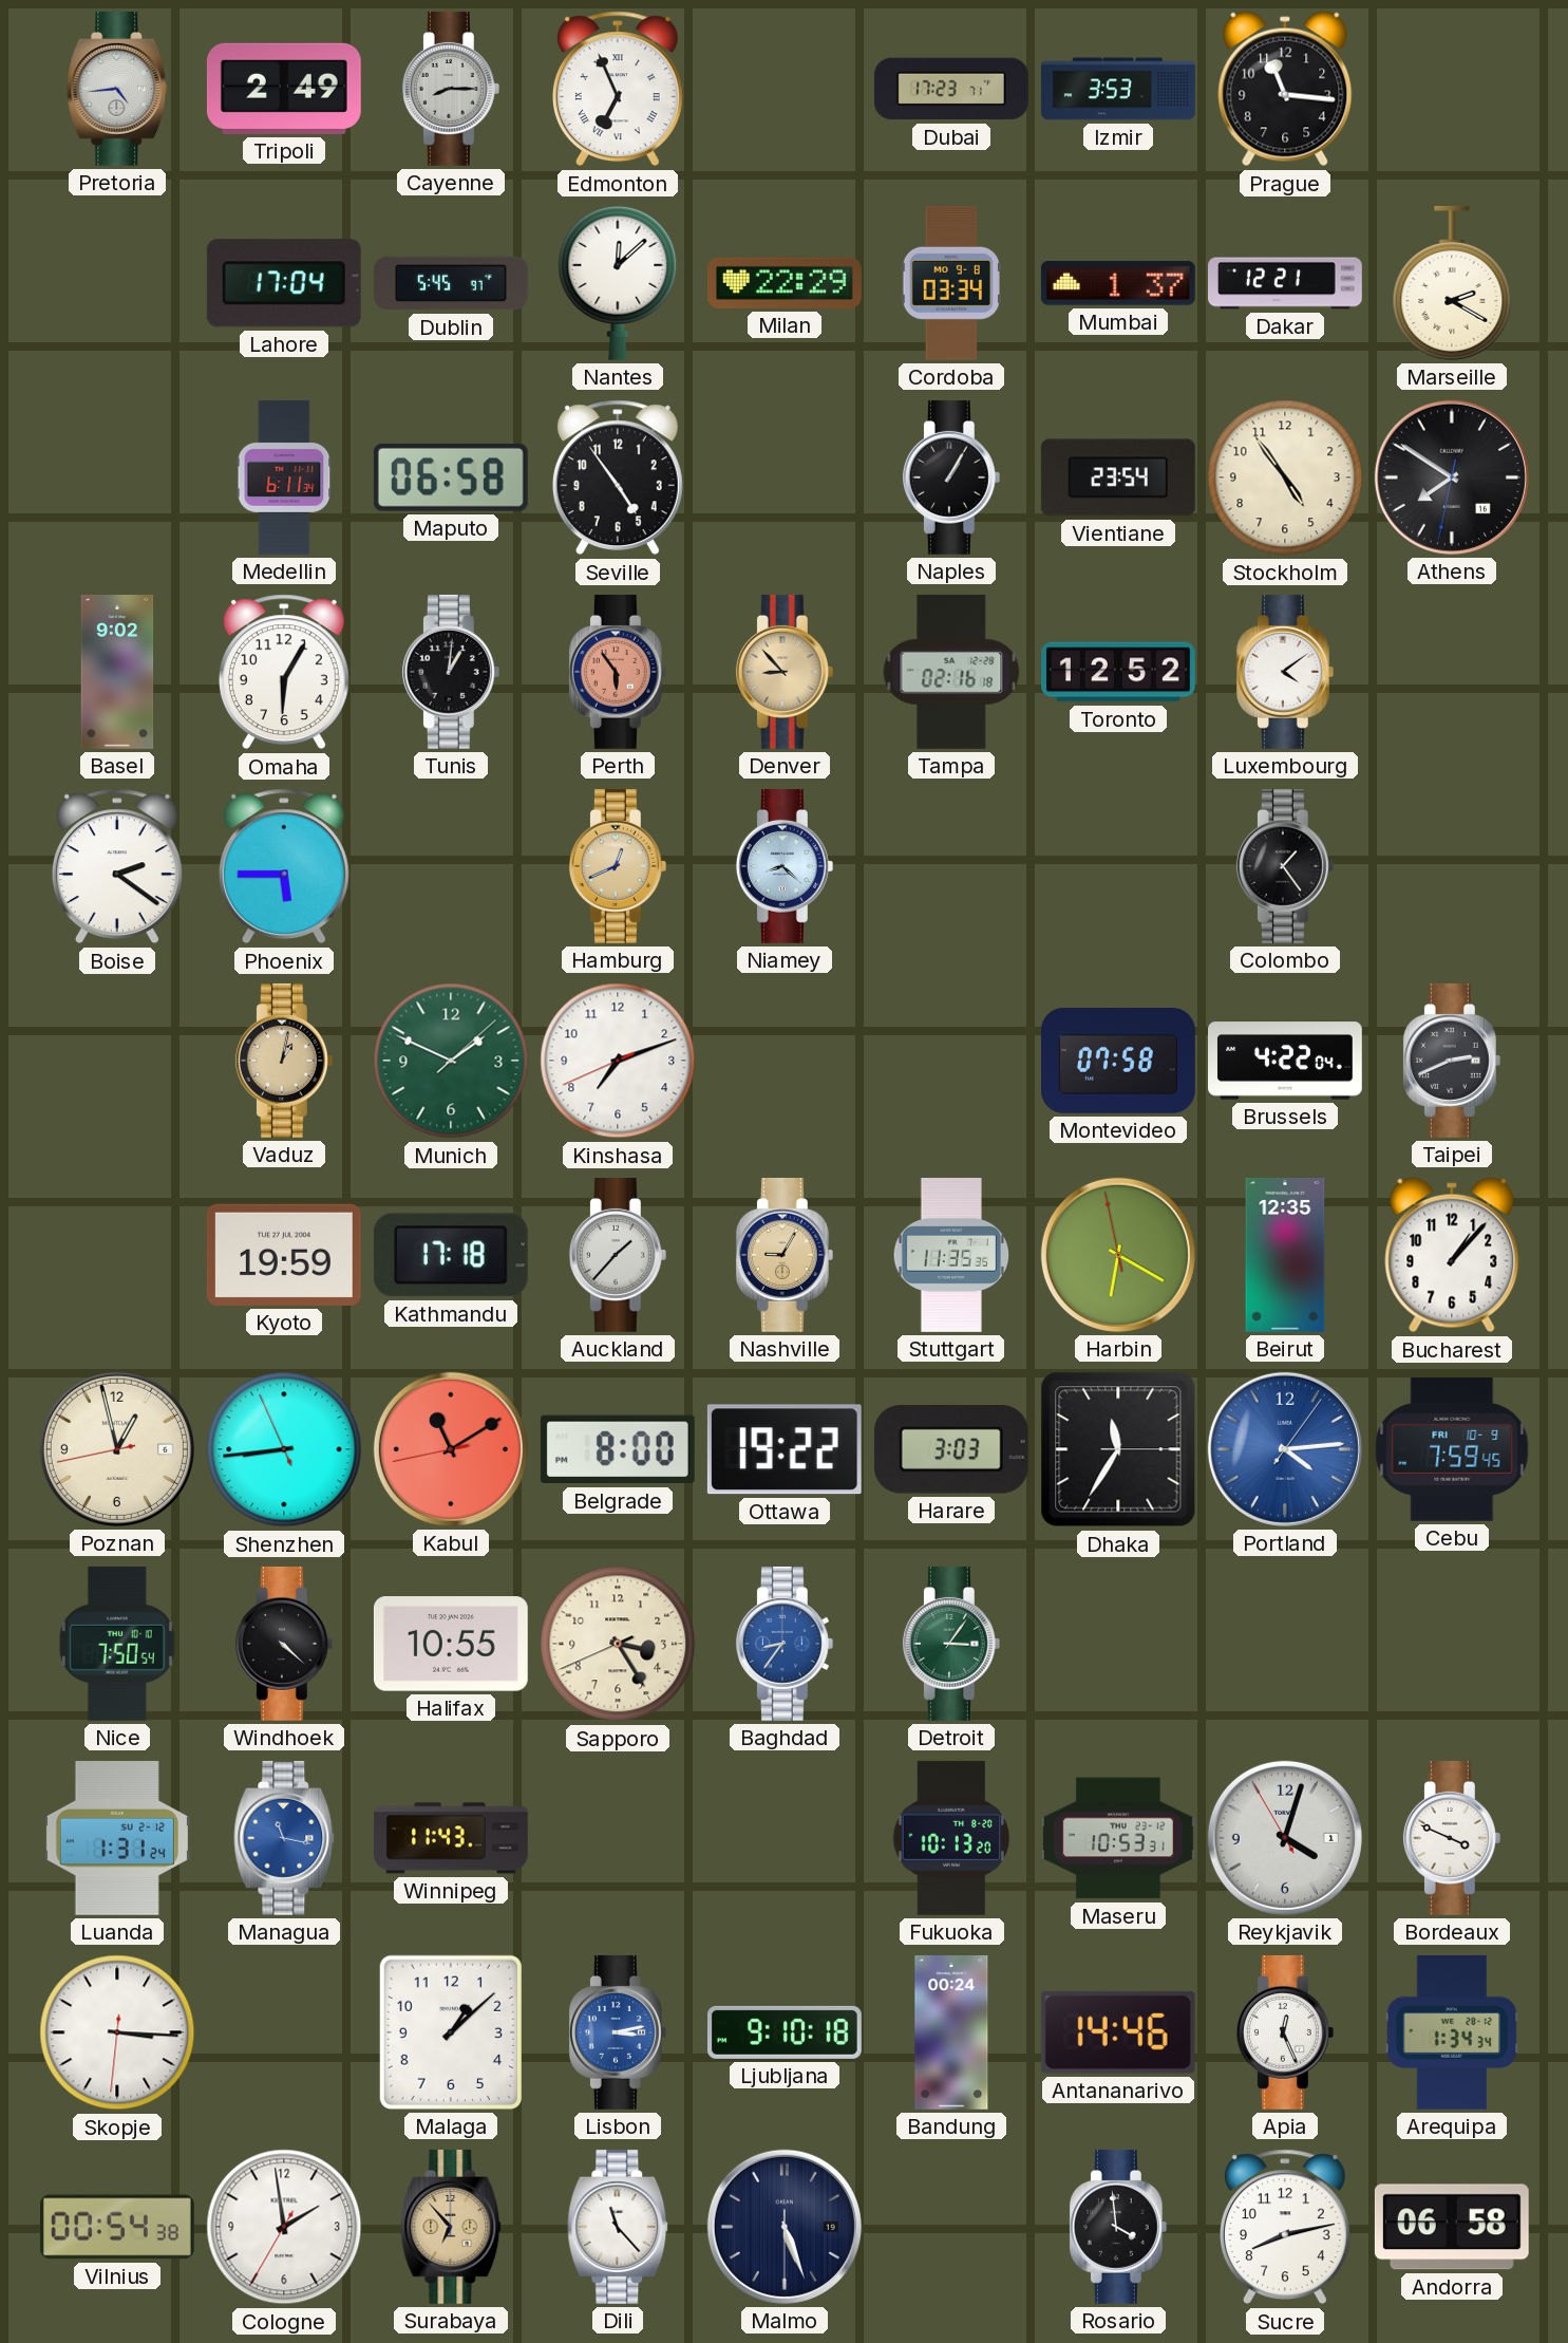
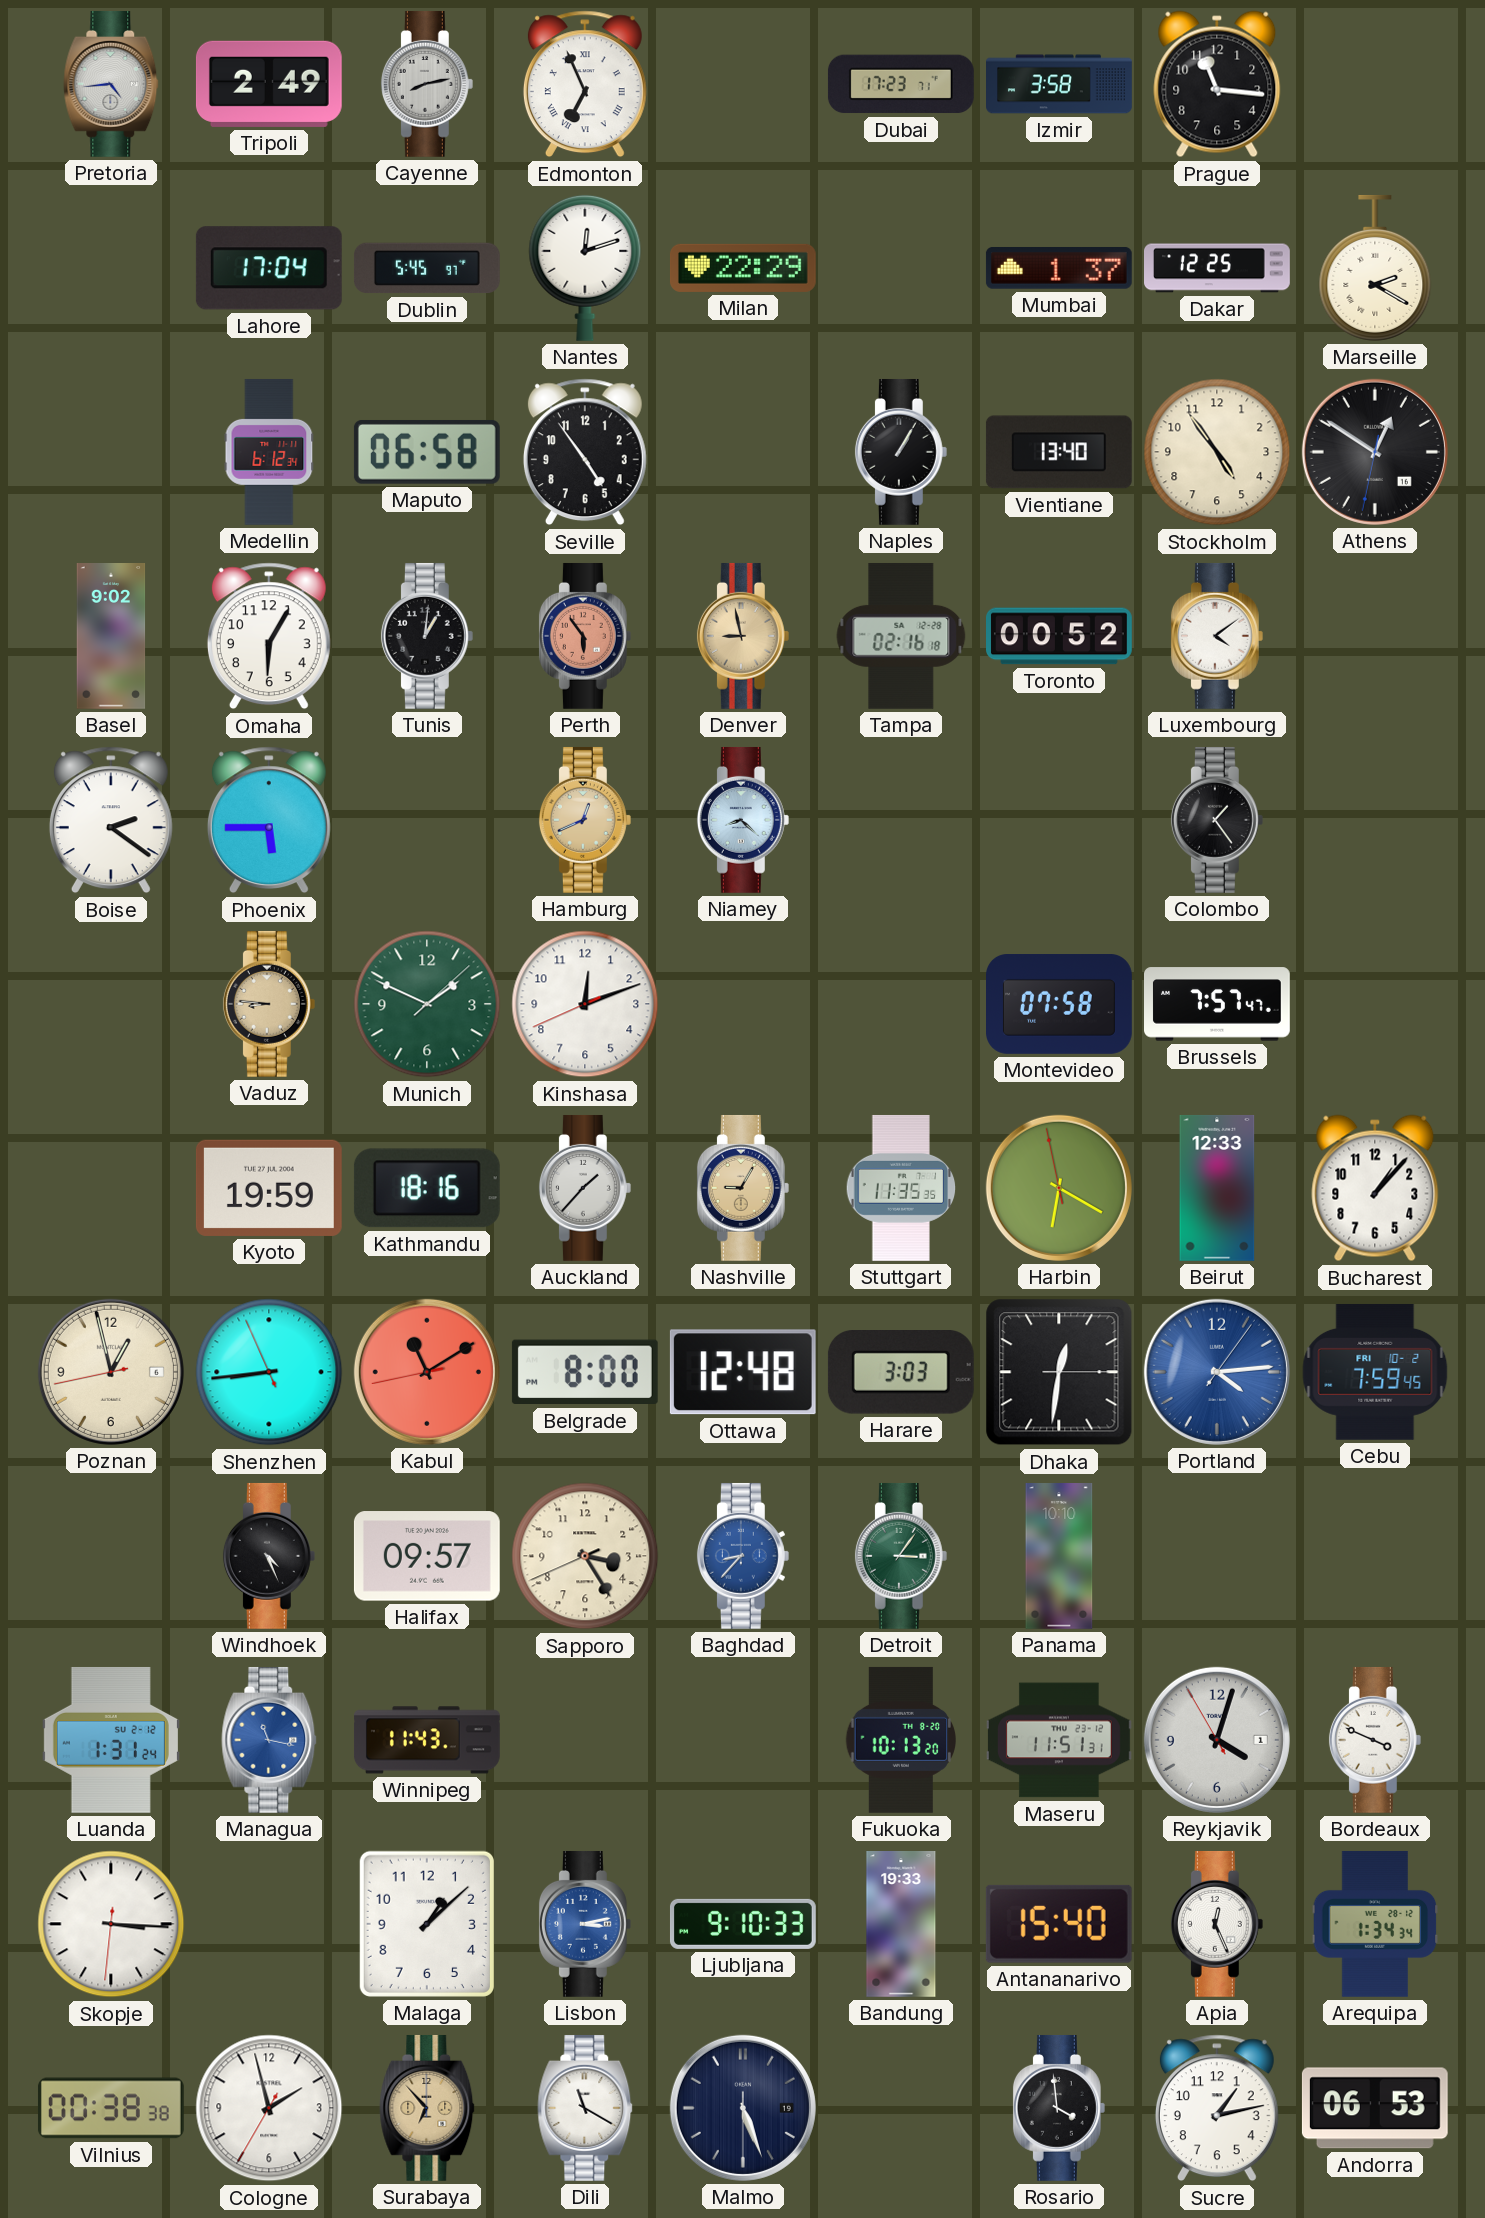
Cayenne: 8:15 -> 8:13
Izmir: 3:53 -> 3:58
Nantes: 12:08 -> 12:12
Cordoba: 03:34 -> none
Dakar: 12:21 -> 12:25
Medellin: 6:11 -> 6:12
Vientiane: 23:54 -> 13:40
Athens: 7:50 -> 12:50
Denver: 8:53 -> 8:58
Toronto: 12:52 -> 00:52
Vaduz: 1:02 -> 8:46
Kinshasa: 7:11 -> 12:11
Brussels: 4:22 -> 7:57
Taipei: 2:41 -> none
Kathmandu: 17:18 -> 18:16
Beirut: 12:35 -> 12:33
Ottawa: 19:22 -> 12:48
Dhaka: 11:35 -> 12:31
Cebu date: FRI 10-9 -> FRI 10-2
Nice: 7:50 -> none
Windhoek: 4:22 -> 4:26
Halifax: 10:55 -> 09:57
Baghdad: 8:36 -> 8:37
Panama: none -> 10:10
Maseru: 10:53 -> 11:51
Ljubljana: 9:10:18 -> 9:10:33
Bandung: 00:24 -> 19:33
Antananarivo: 14:46 -> 15:40
Vilnius: 00:54 -> 00:38
Cologne: 1:58 -> 1:57
Dili: 11:23 -> 11:20
Sucre: 8:13 -> 1:13
Andorra: 06:58 -> 06:53
